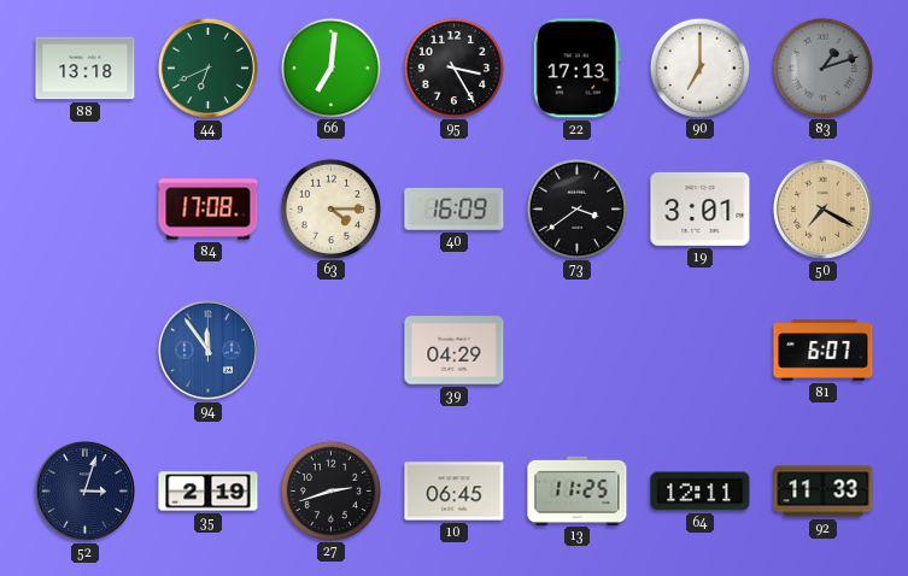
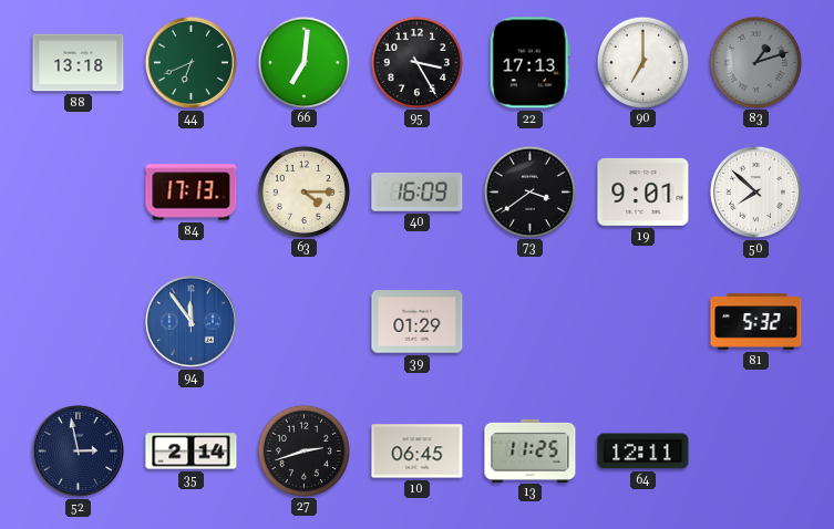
84: 17:08 -> 17:13
19: 3:01 -> 9:01
50: 7:20 -> 7:52
50 dial: champagne -> white
39: 04:29 -> 01:29
81: 6:07 -> 5:32
52: 3:03 -> 2:58
35: 2:19 -> 2:14
92: 11:33 -> none
